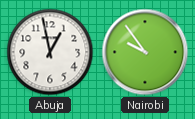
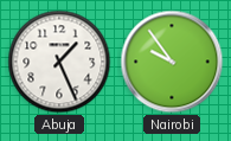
Abuja: 12:58 -> 1:26
